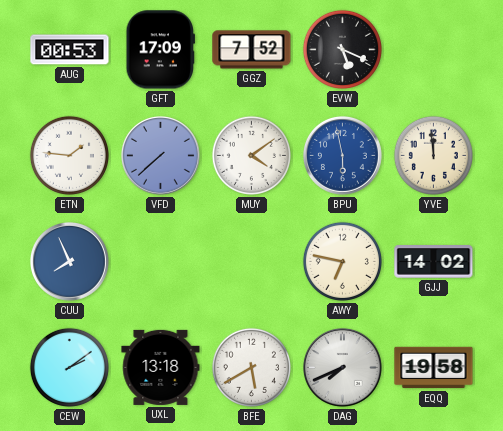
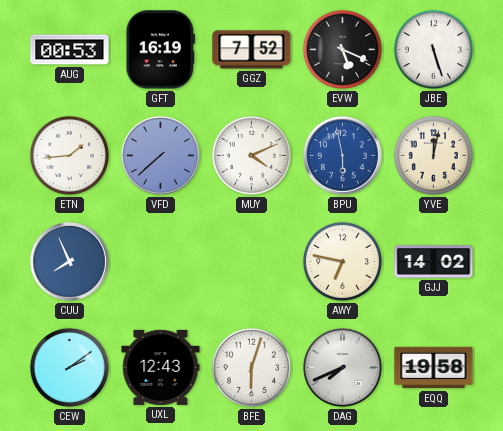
GFT: 17:09 -> 16:19
JBE: none -> 5:27
ETN: 1:46 -> 1:44
MUY: 4:09 -> 4:11
YVE: 11:59 -> 12:02
UXL: 13:18 -> 12:43
BFE: 5:40 -> 6:03
